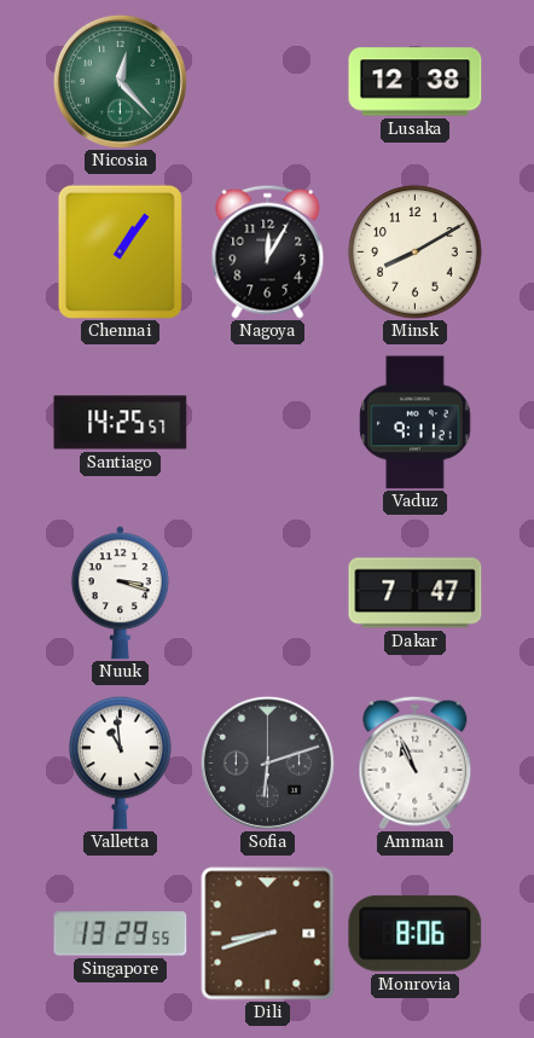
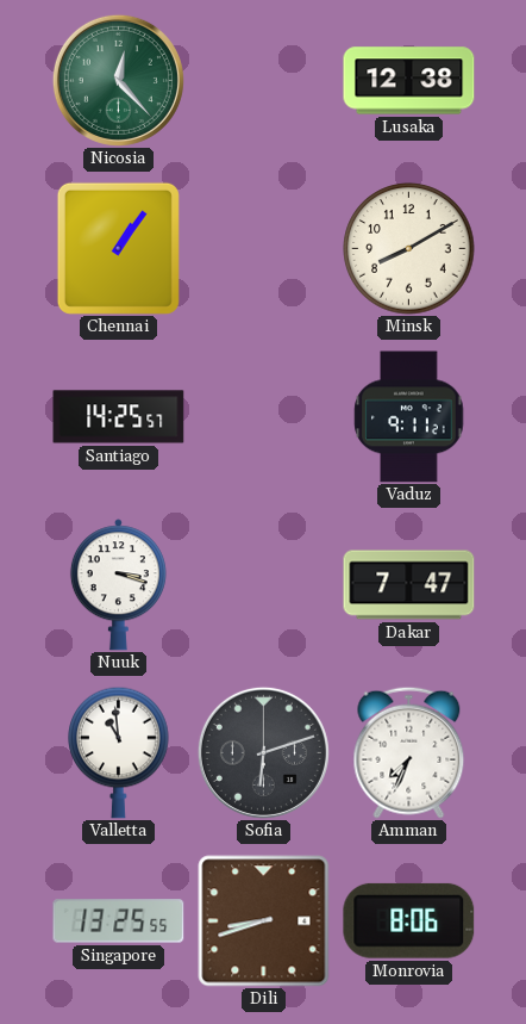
Nagoya: 12:05 -> none
Amman: 10:56 -> 7:34
Singapore: 13:29 -> 13:25
